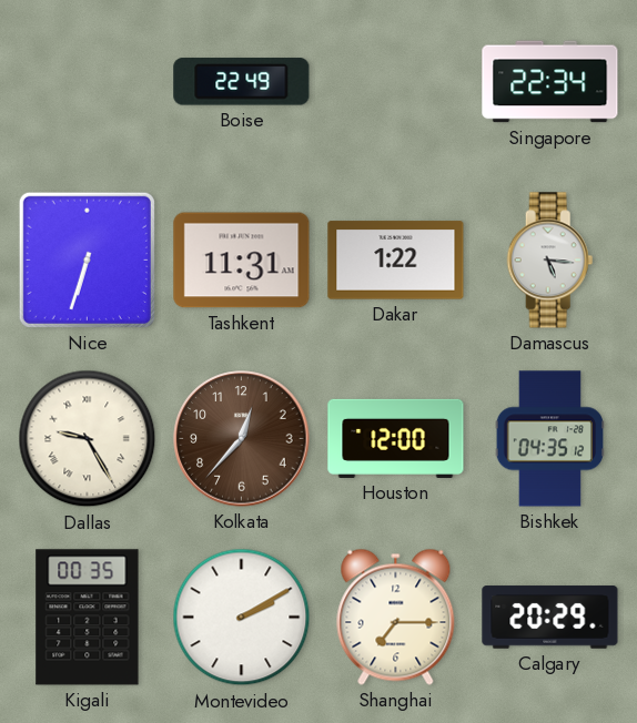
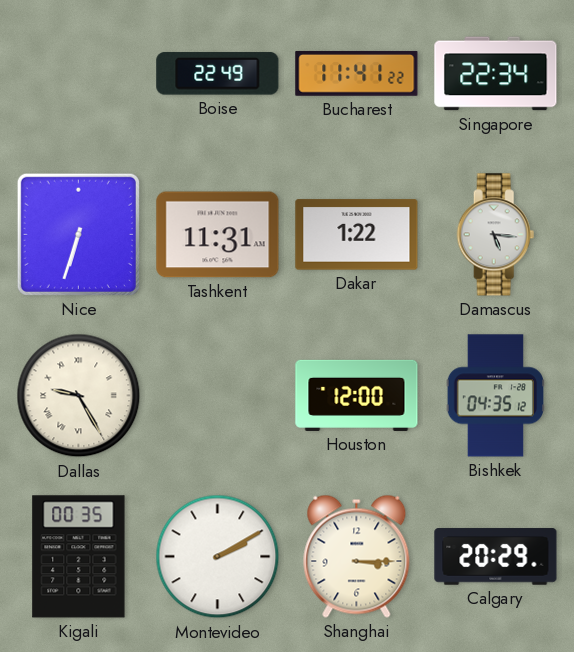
Bucharest: none -> 11:41
Kolkata: 12:37 -> none
Shanghai: 7:15 -> 3:15
